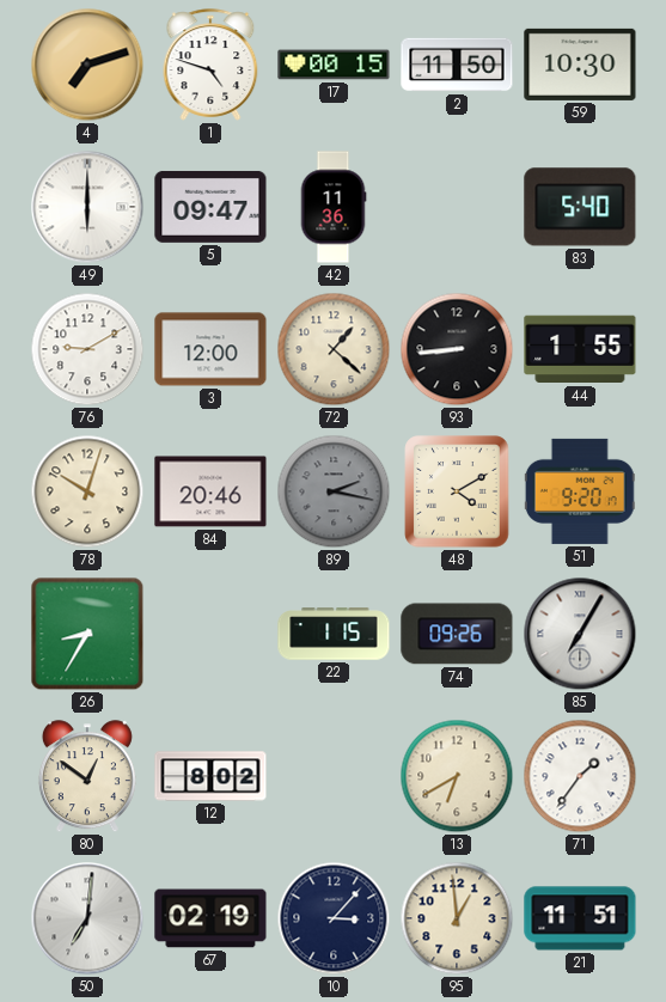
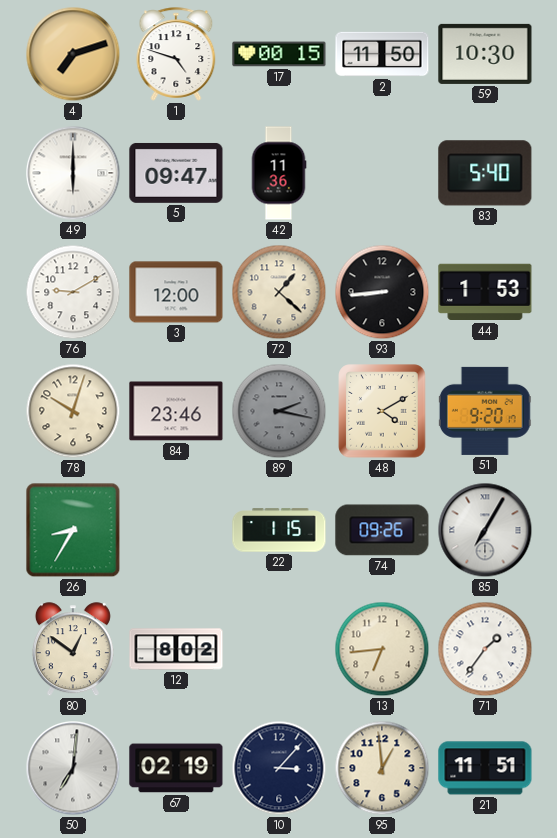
44: 1:55 -> 1:53
84: 20:46 -> 23:46
13: 6:40 -> 6:44
